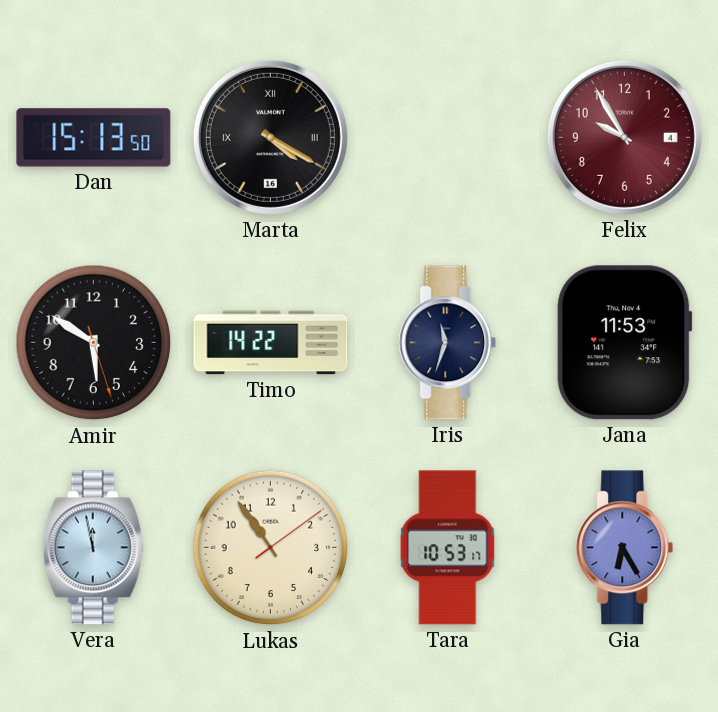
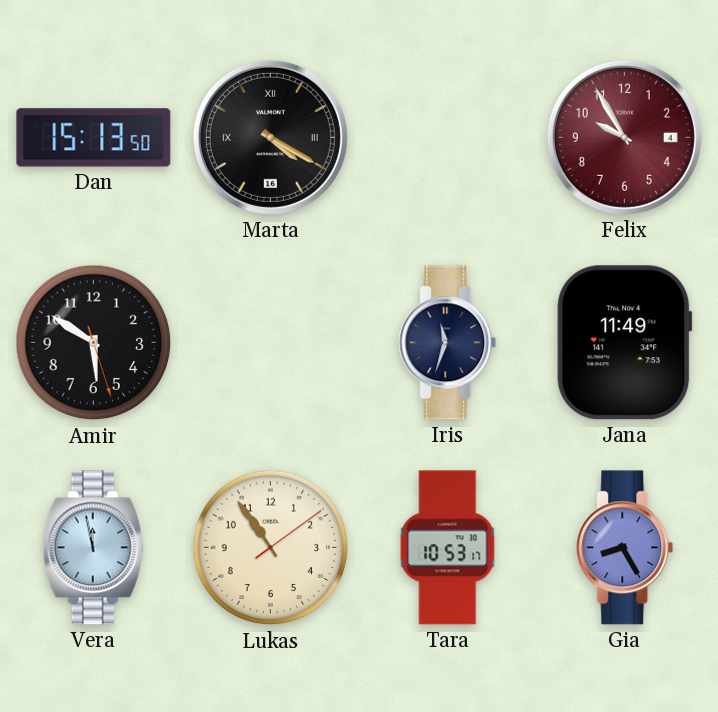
Timo: 14:22 -> none
Jana: 11:53 -> 11:49
Gia: 6:25 -> 8:25
